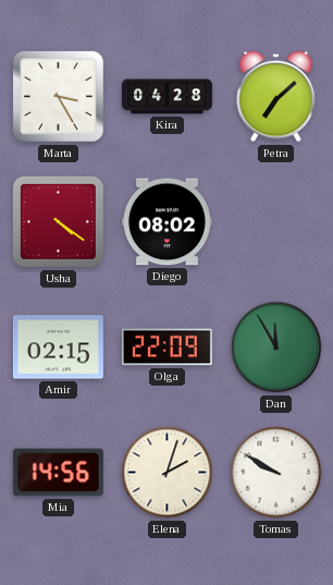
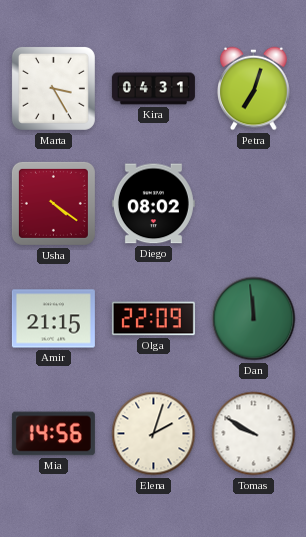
Kira: 04:28 -> 04:31
Petra: 7:08 -> 7:03
Amir: 02:15 -> 21:15
Dan: 11:55 -> 11:59
